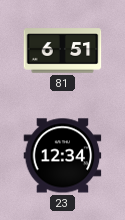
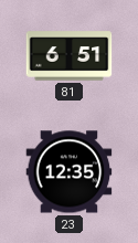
23: 12:34 -> 12:35
